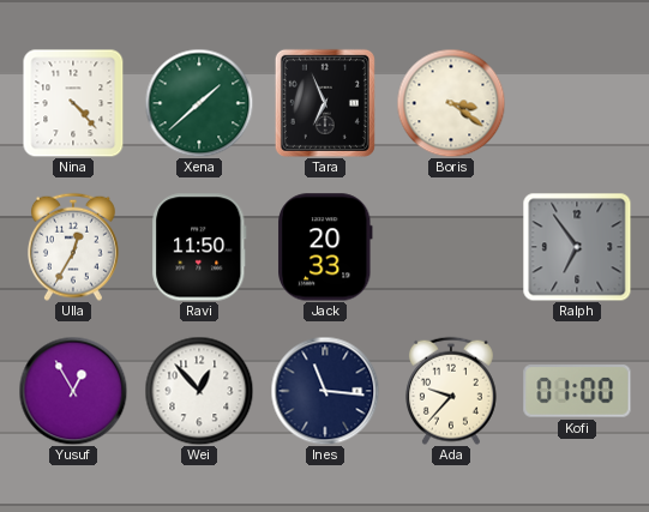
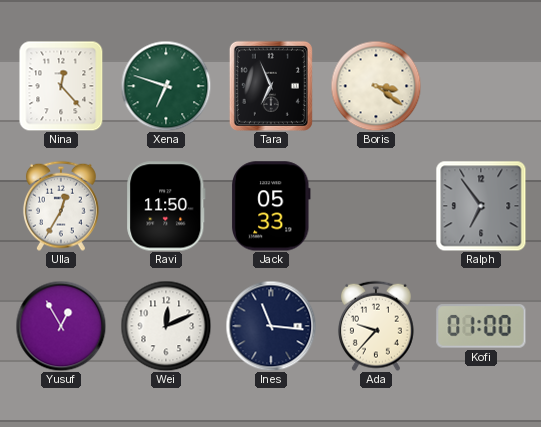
Nina: 4:23 -> 12:23
Xena: 1:38 -> 6:48
Jack: 20:33 -> 05:33
Wei: 12:53 -> 12:11
